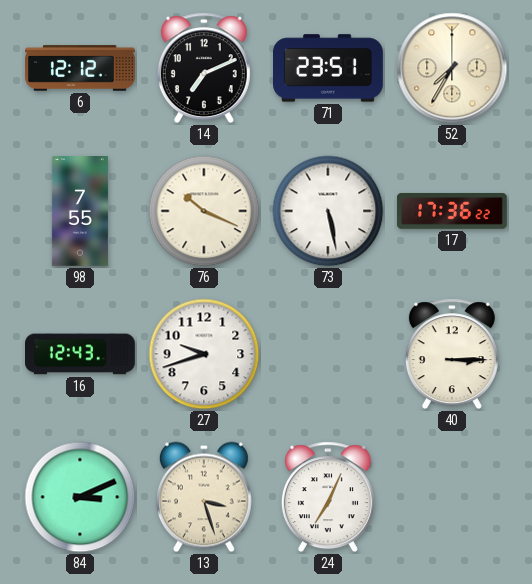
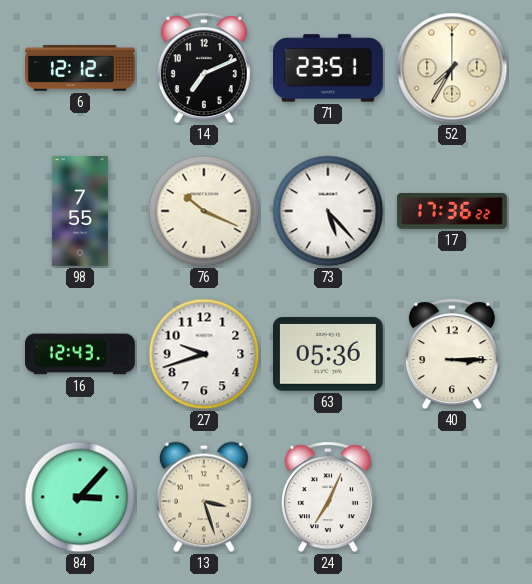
73: 5:28 -> 5:23
63: none -> 05:36
84: 3:11 -> 3:07
